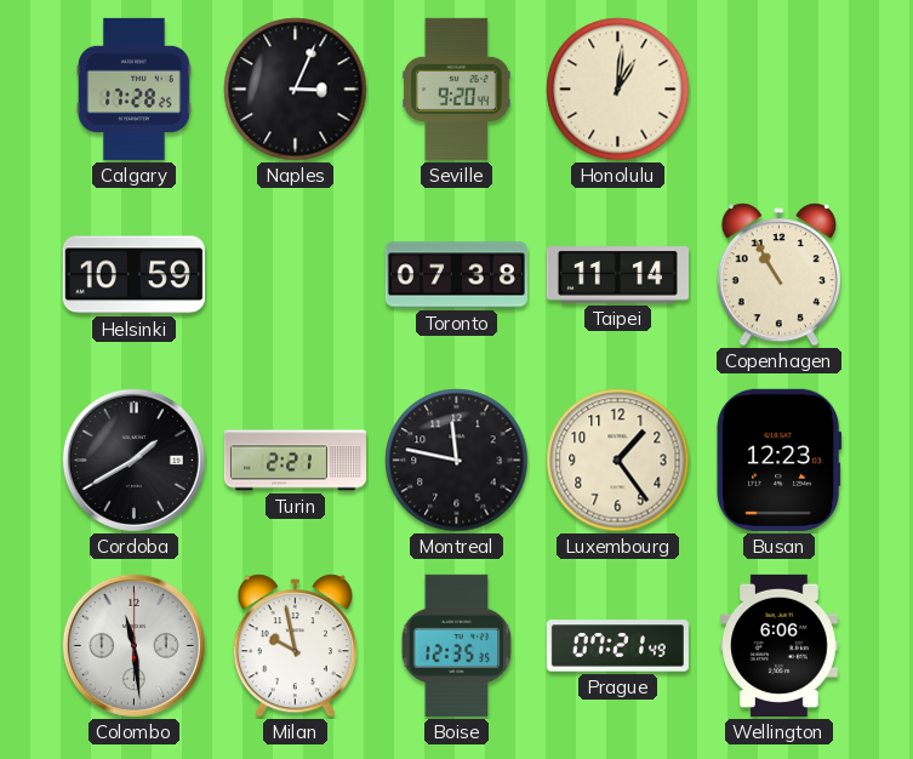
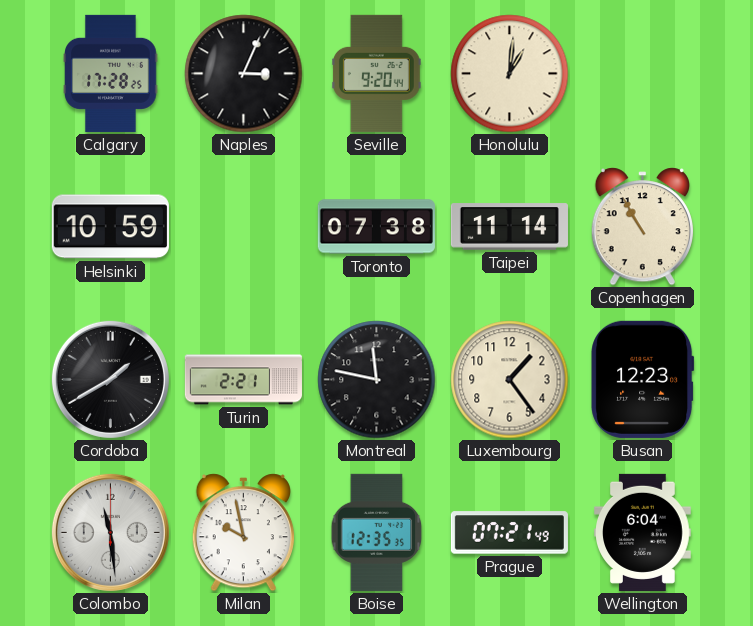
Wellington: 6:06 -> 6:04
